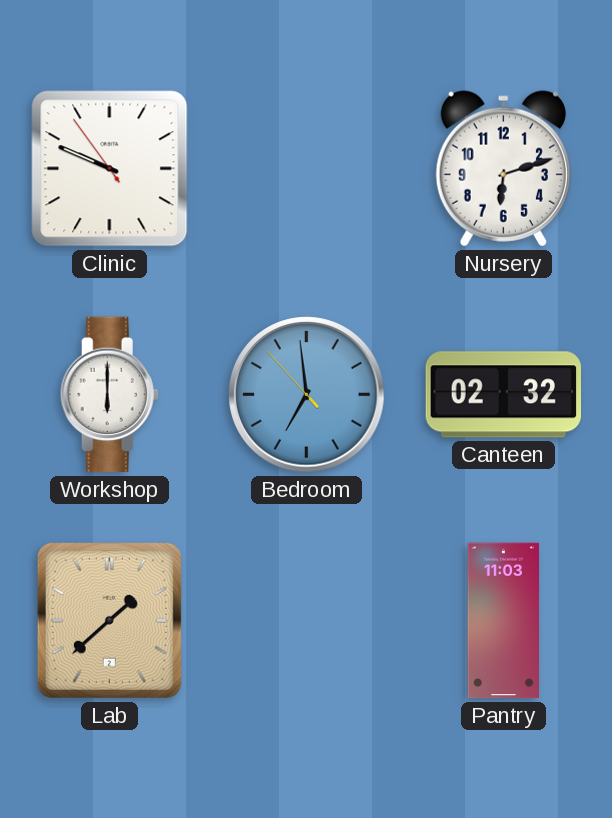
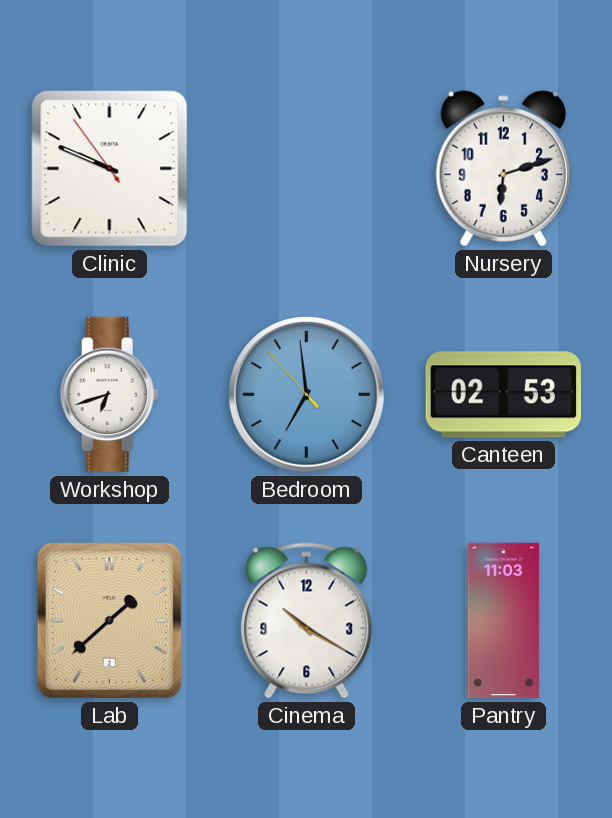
Workshop: 6:00 -> 6:42
Canteen: 02:32 -> 02:53
Cinema: none -> 10:20
